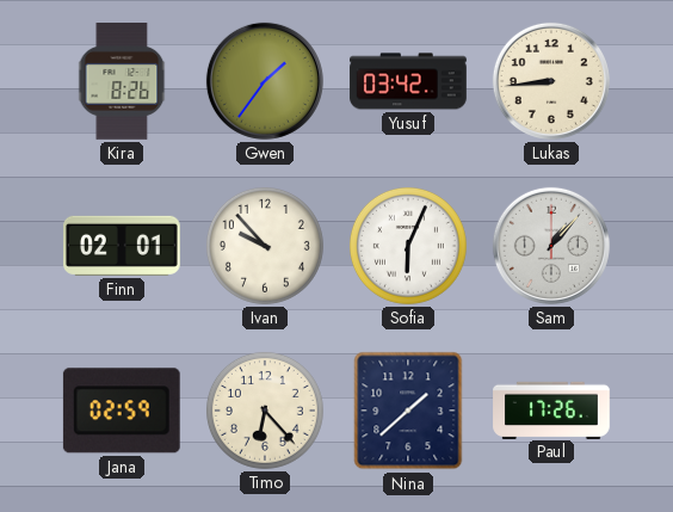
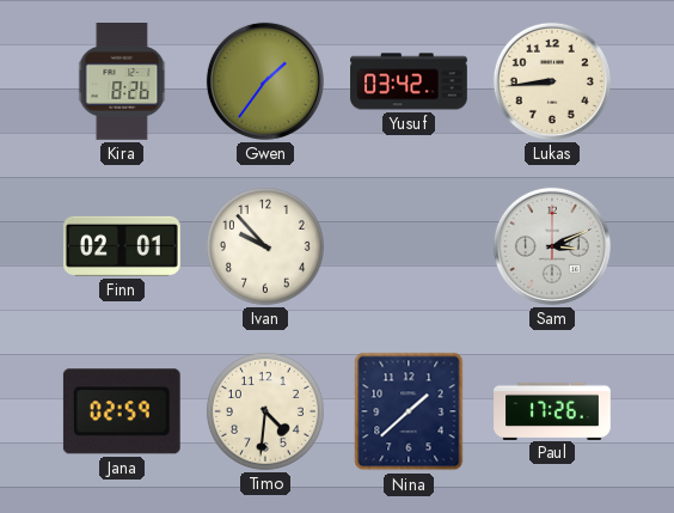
Sofia: 6:04 -> none
Sam: 1:07 -> 3:11
Timo: 6:23 -> 4:31
